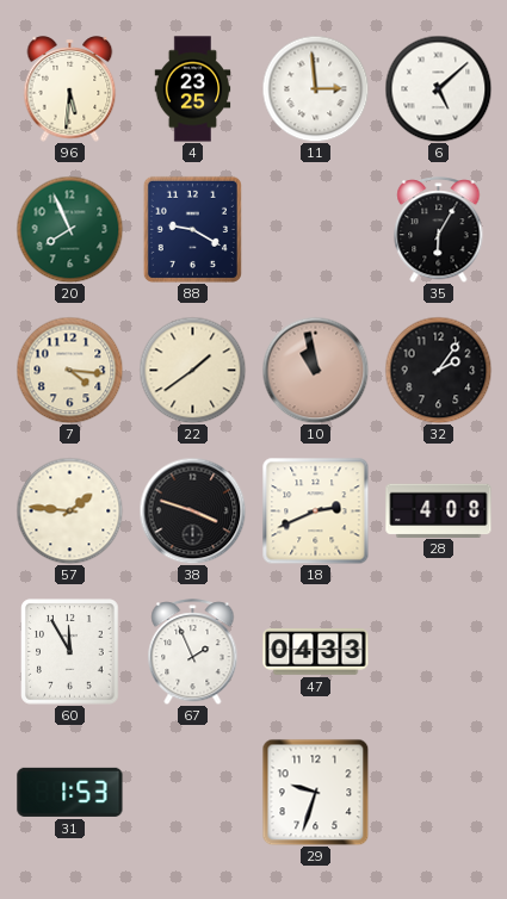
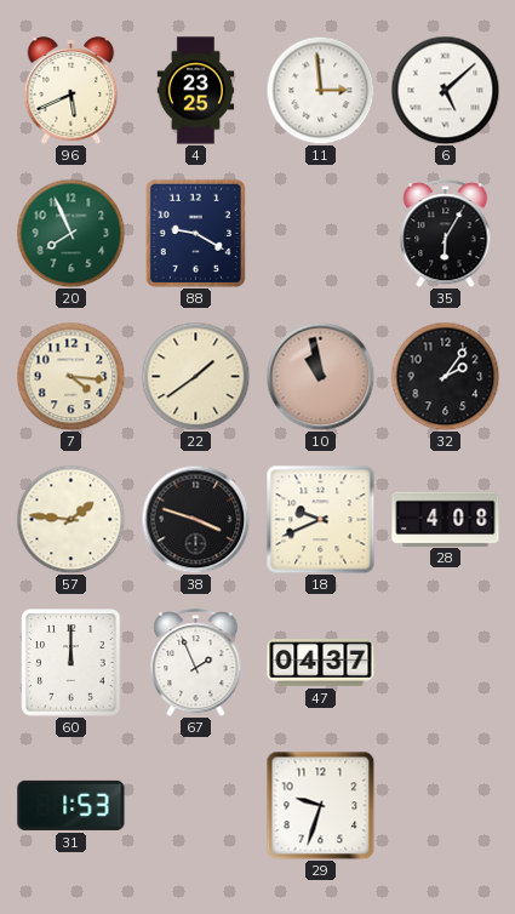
96: 5:31 -> 5:41
18: 2:41 -> 9:41
60: 11:55 -> 12:00
47: 04:33 -> 04:37
